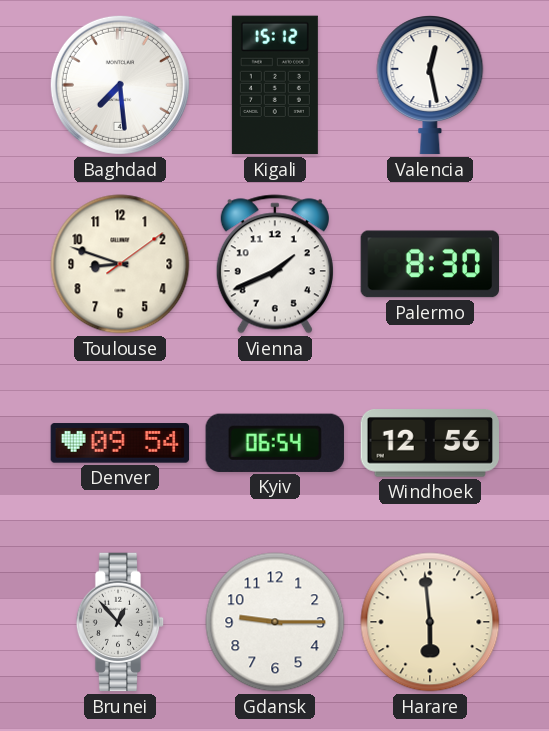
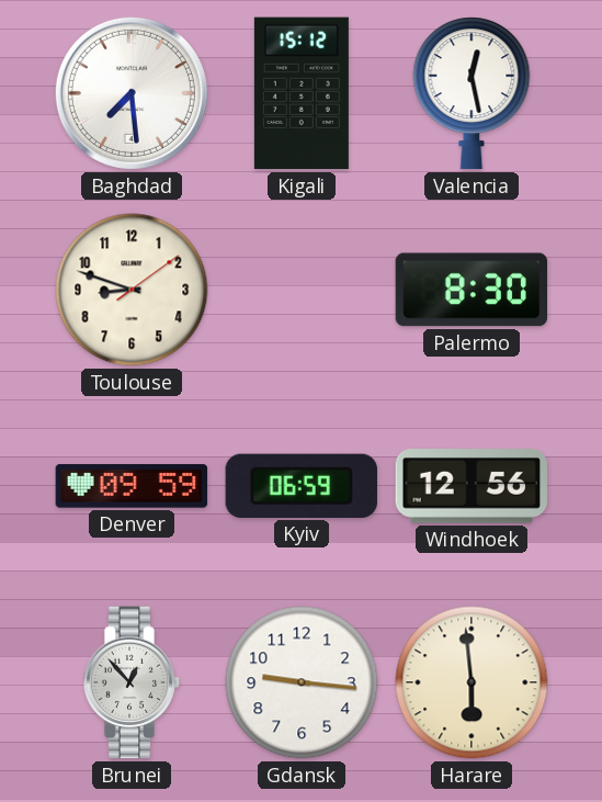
Vienna: 1:41 -> none
Denver: 09:54 -> 09:59
Kyiv: 06:54 -> 06:59
Gdansk: 9:15 -> 9:16
